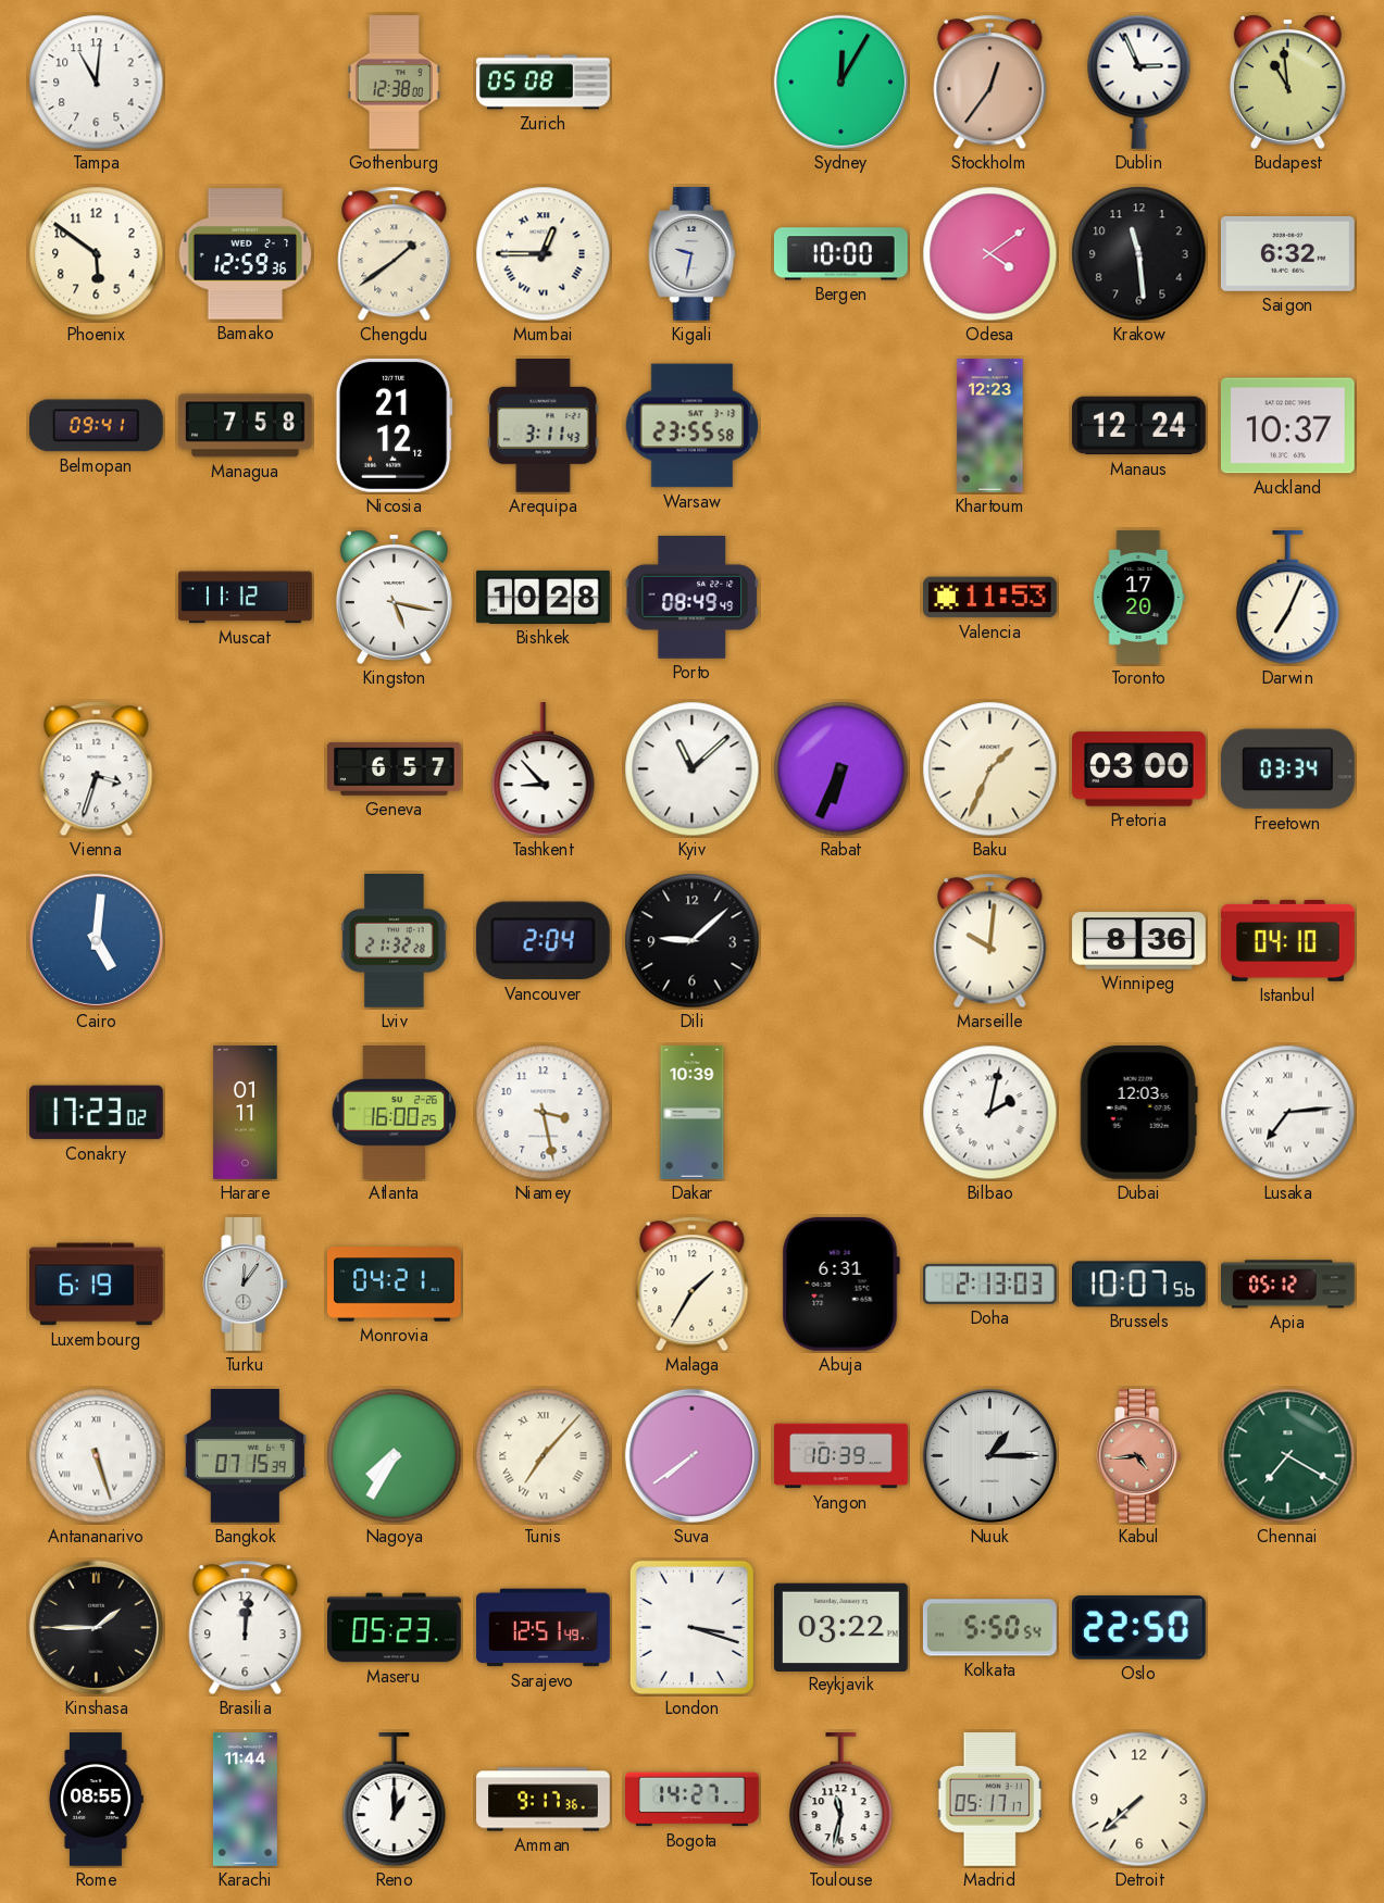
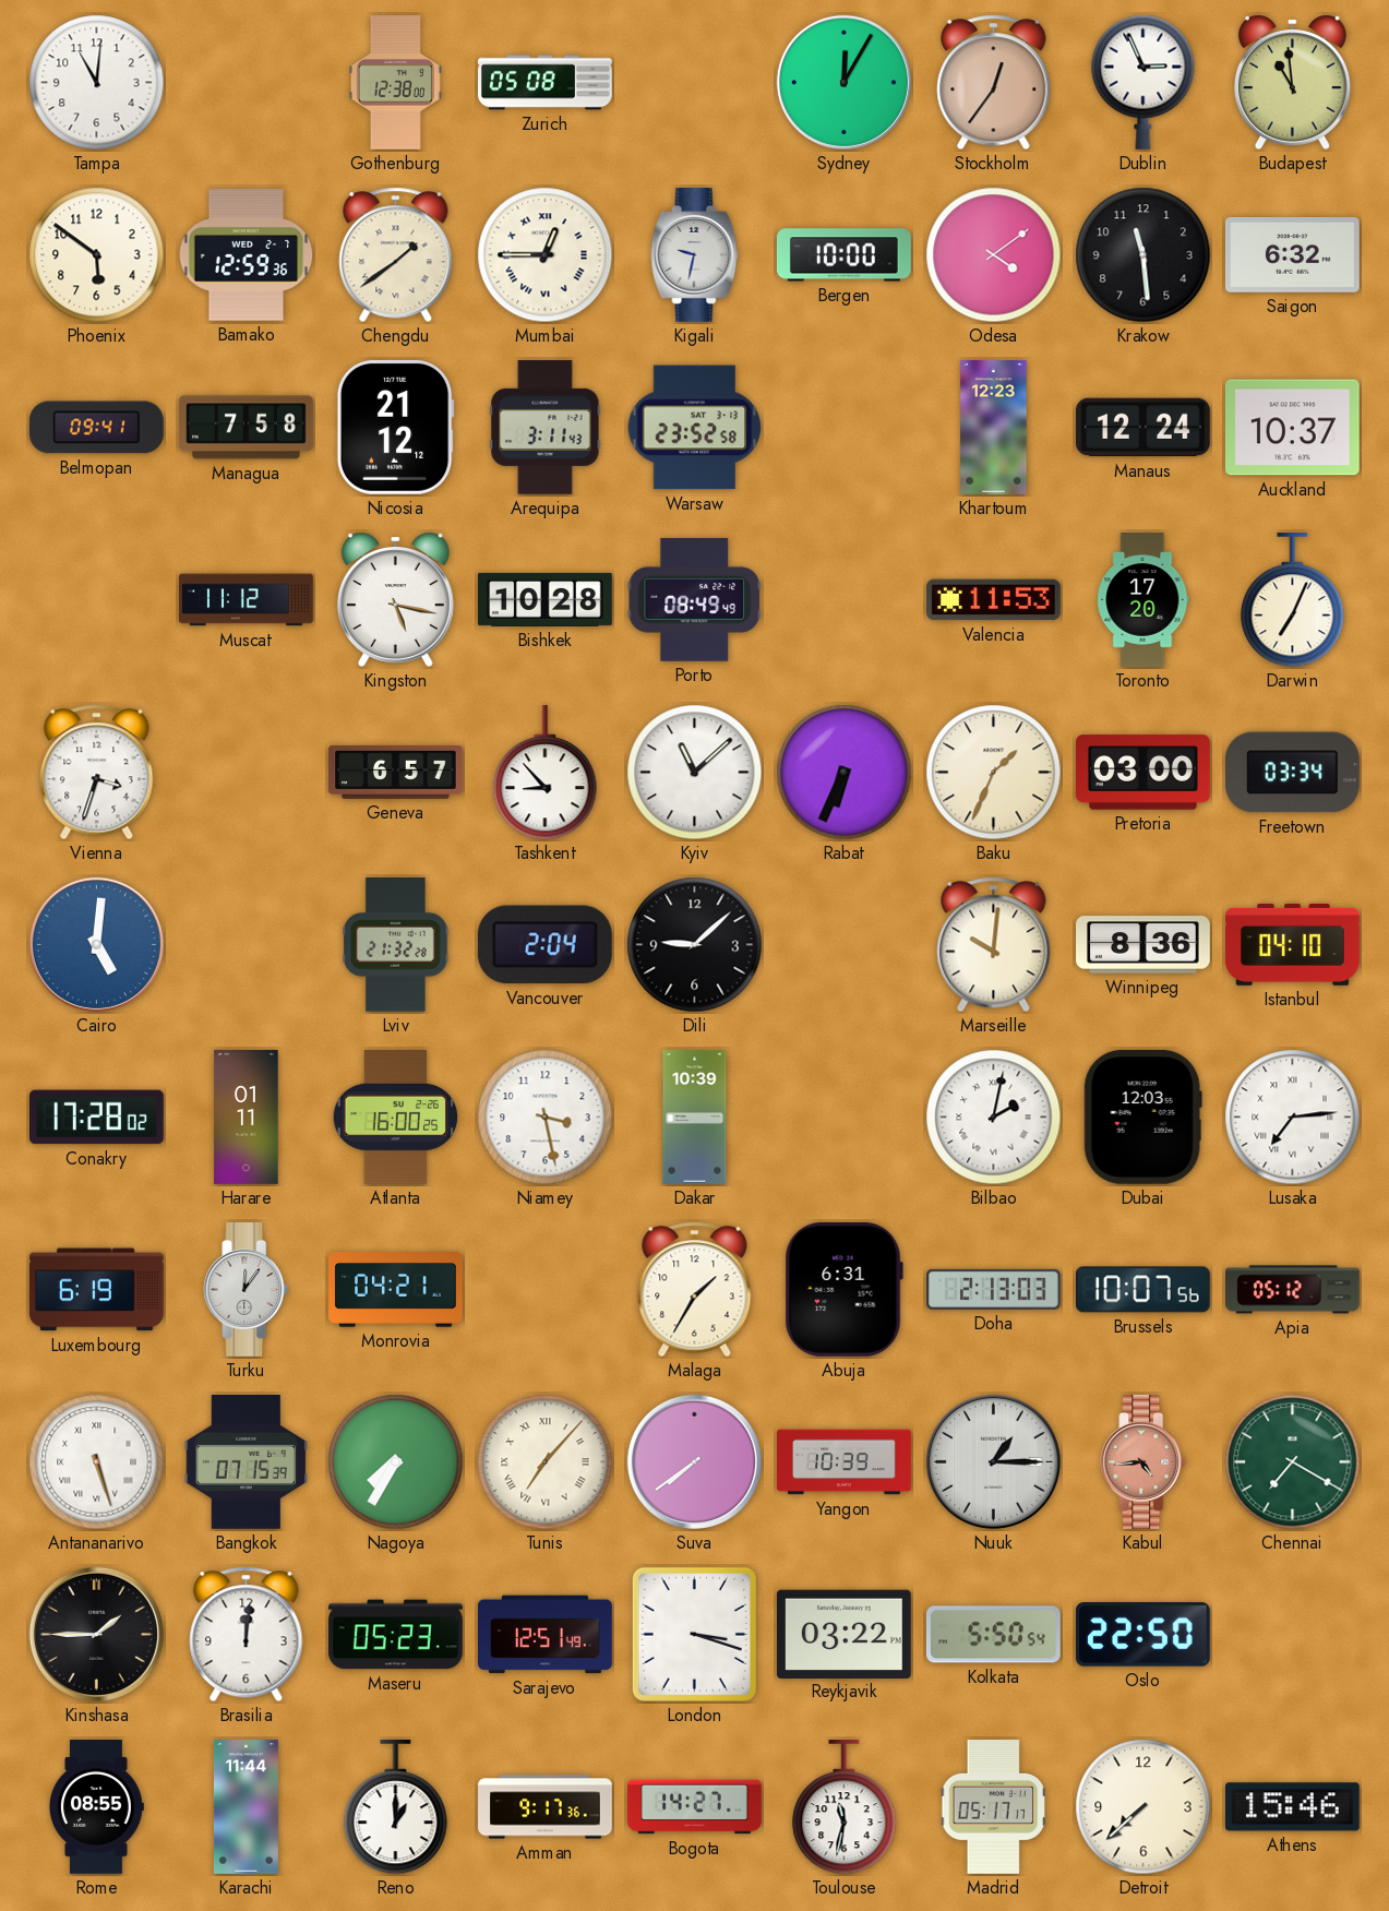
Warsaw: 23:55 -> 23:52
Conakry: 17:23 -> 17:28
Athens: none -> 15:46
